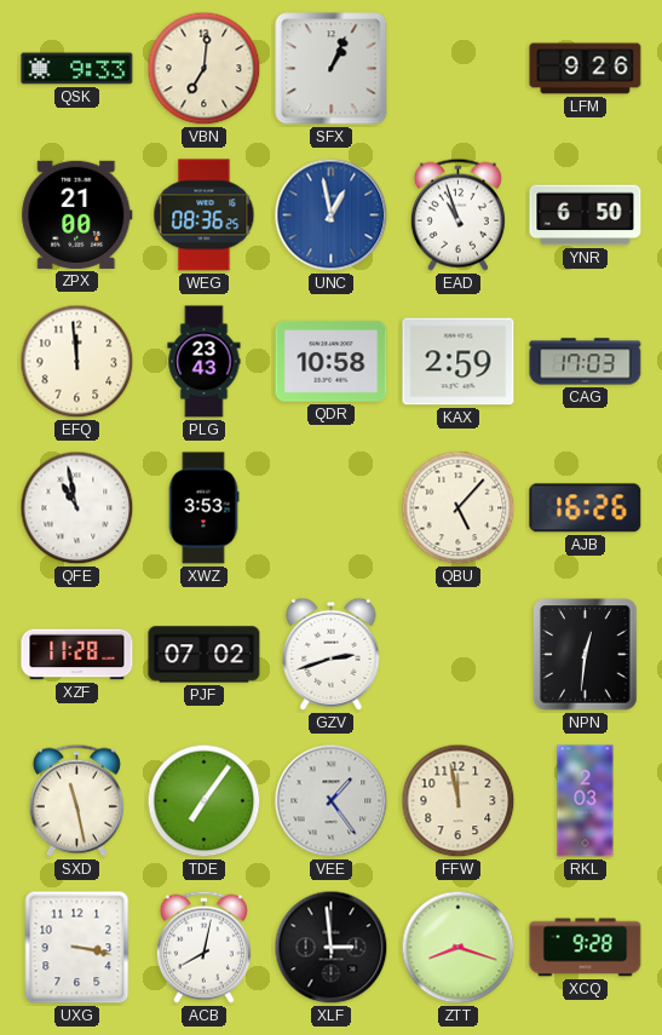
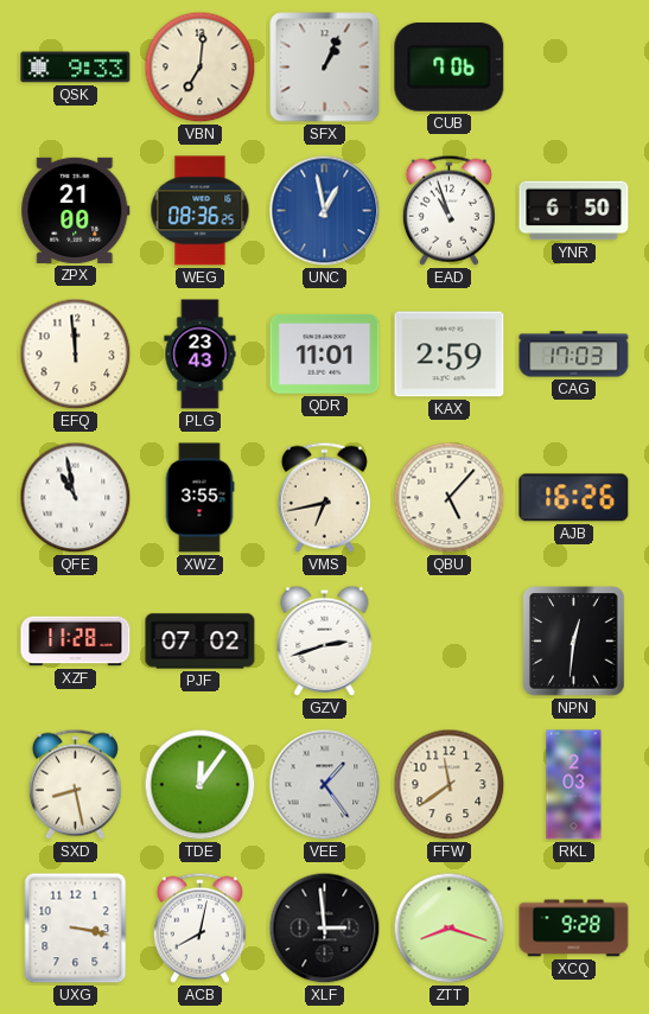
CUB: none -> 7:06
LFM: 9:26 -> none
QDR: 10:58 -> 11:01
XWZ: 3:53 -> 3:55
VMS: none -> 6:43
SXD: 11:28 -> 8:28
TDE: 7:06 -> 12:06
FFW: 11:58 -> 11:39
